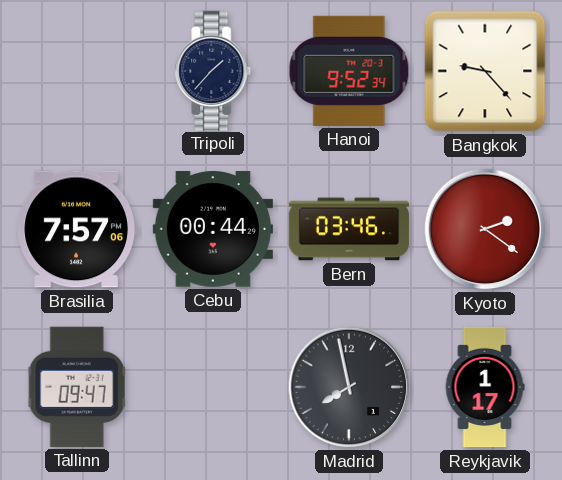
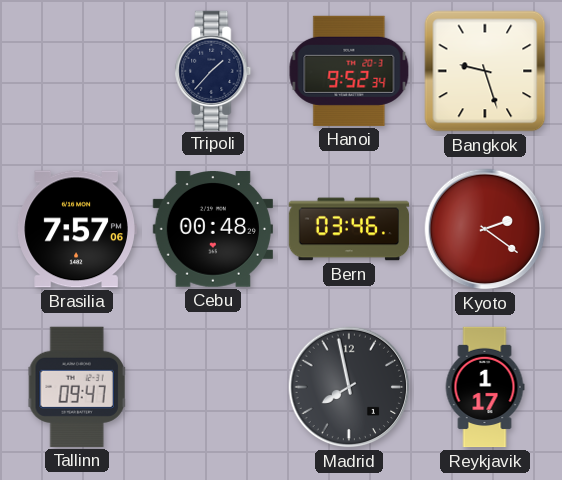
Bangkok: 9:23 -> 9:27
Cebu: 00:44 -> 00:48
